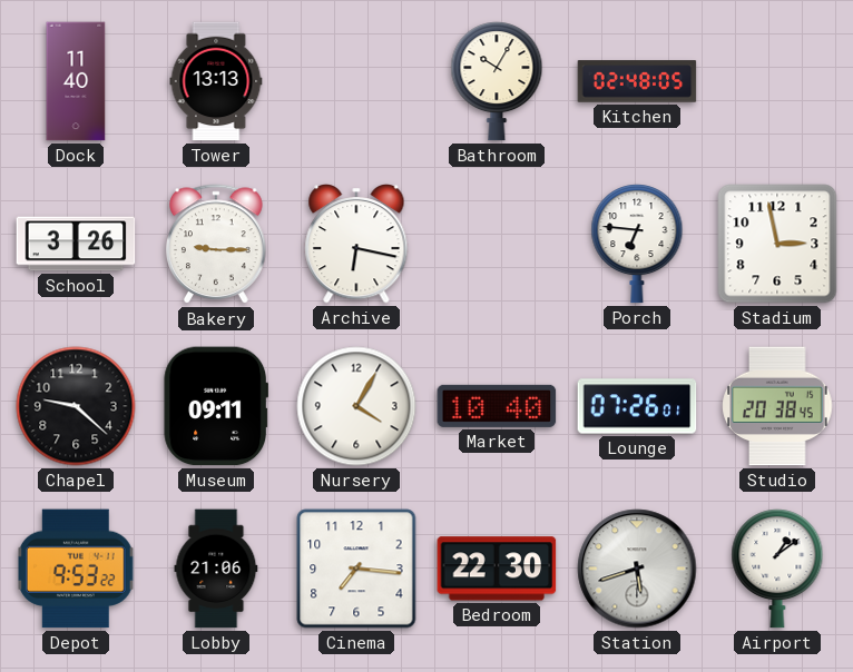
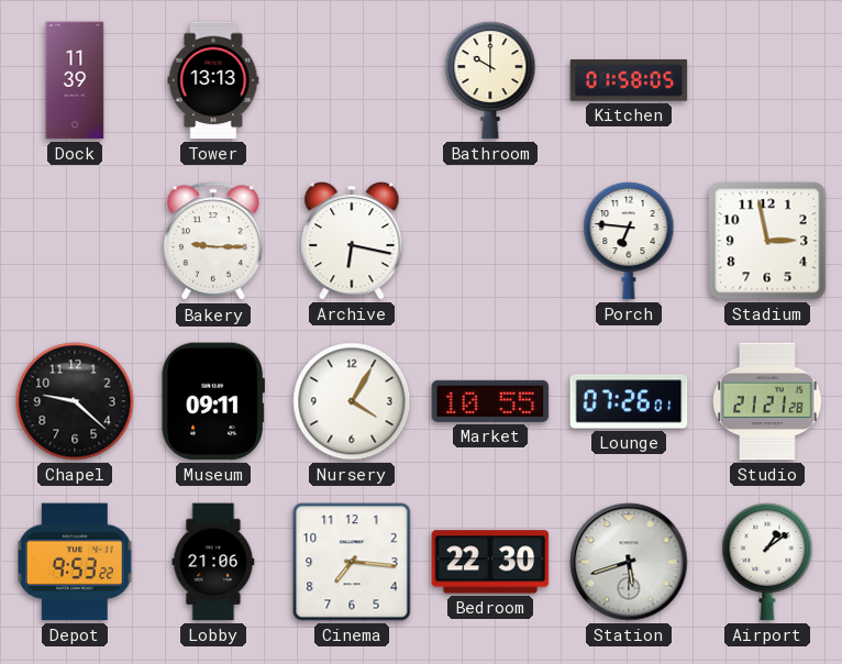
Dock: 11:40 -> 11:39
Bathroom: 10:05 -> 10:00
Kitchen: 02:48 -> 01:58
School: 3:26 -> none
Market: 10:40 -> 10:55
Studio: 20:38 -> 21:21
